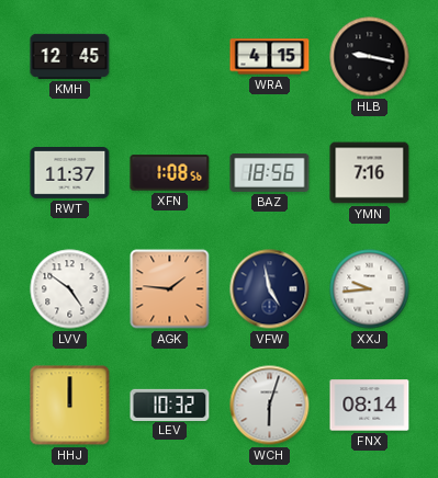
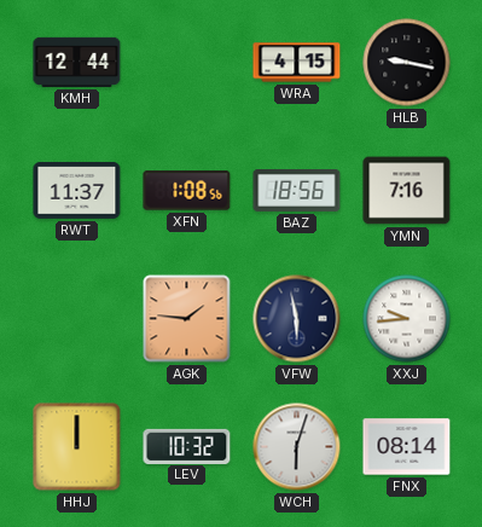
KMH: 12:45 -> 12:44
LVV: 4:51 -> none
VFW: 4:58 -> 5:58
